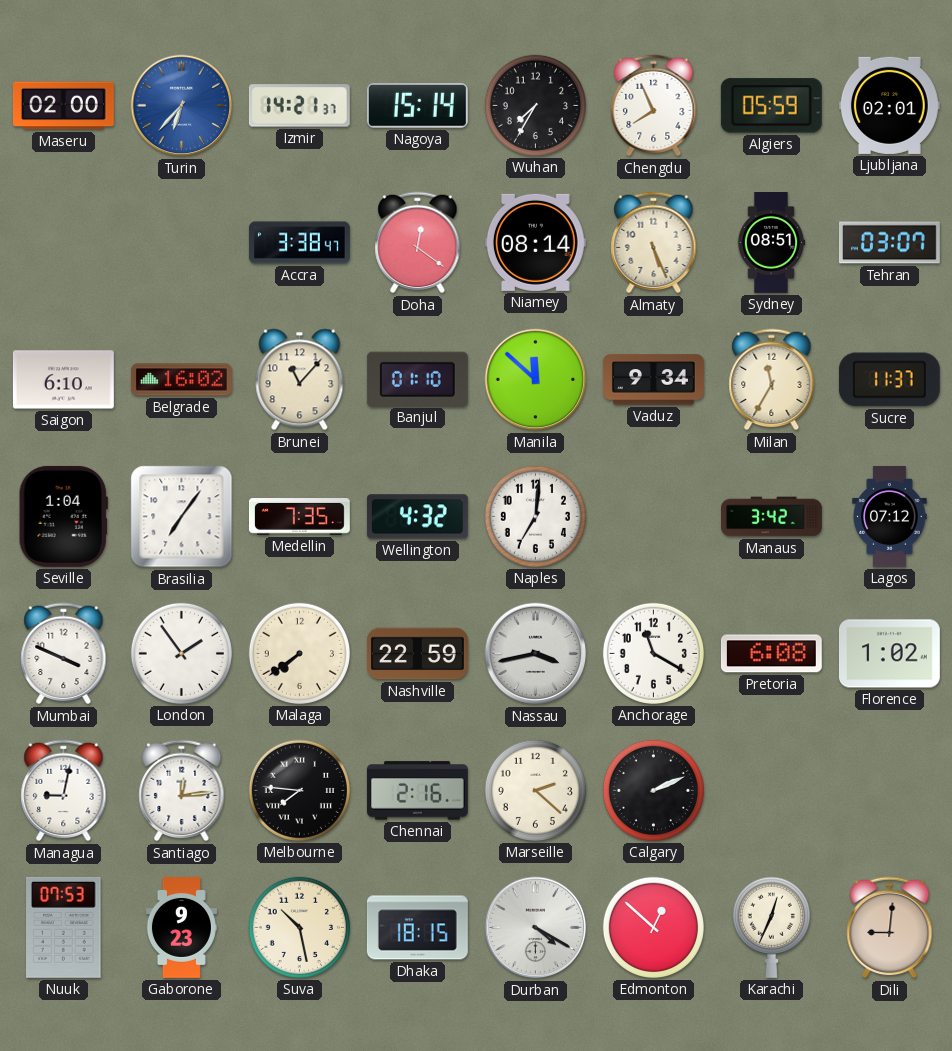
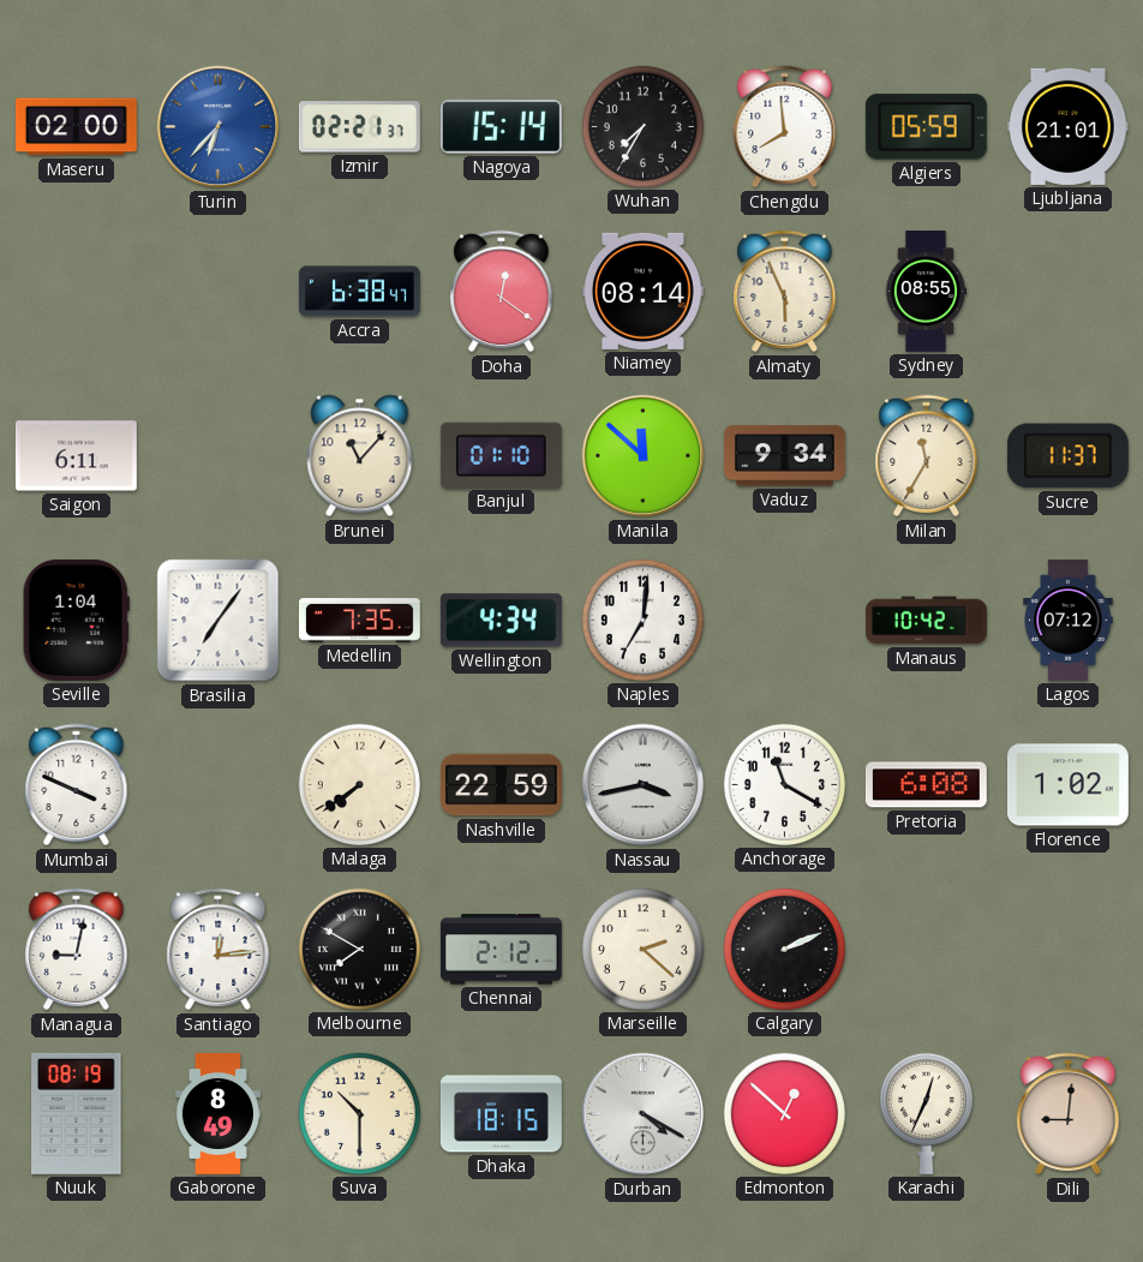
Izmir: 14:21 -> 02:21
Chengdu: 7:56 -> 7:59
Ljubljana: 02:01 -> 21:01
Accra: 3:38 -> 6:38
Almaty: 5:26 -> 5:56
Sydney: 08:51 -> 08:55
Tehran: 03:07 -> none
Saigon: 6:10 -> 6:11
Belgrade: 16:02 -> none
Wellington: 4:32 -> 4:34
Manaus: 3:42 -> 10:42
London: 1:54 -> none
Melbourne: 7:46 -> 7:50
Chennai: 2:16 -> 2:12
Nuuk: 07:53 -> 08:19
Gaborone: 9:23 -> 8:49
Suva: 10:28 -> 10:30
